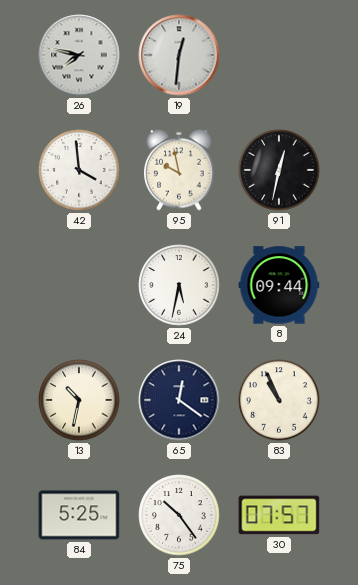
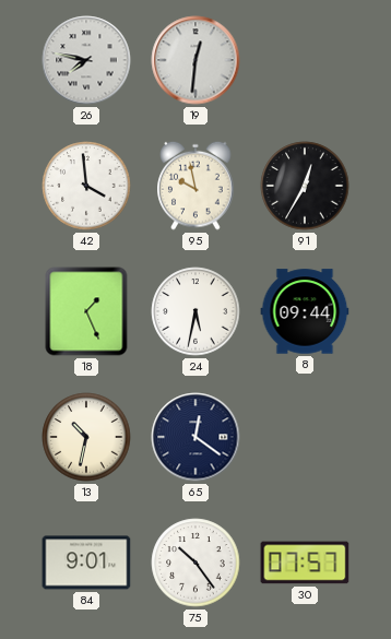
91: 12:32 -> 12:35
18: none -> 1:26
83: 10:56 -> none
84: 5:25 -> 9:01
